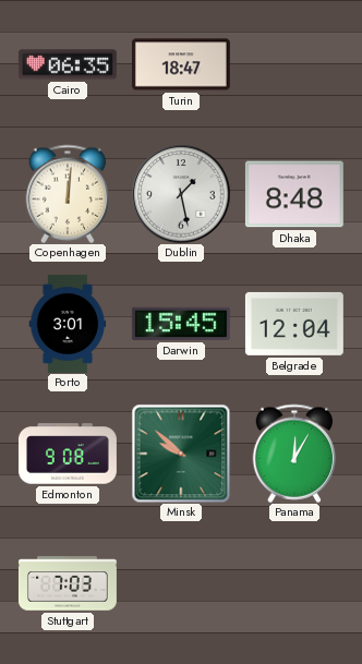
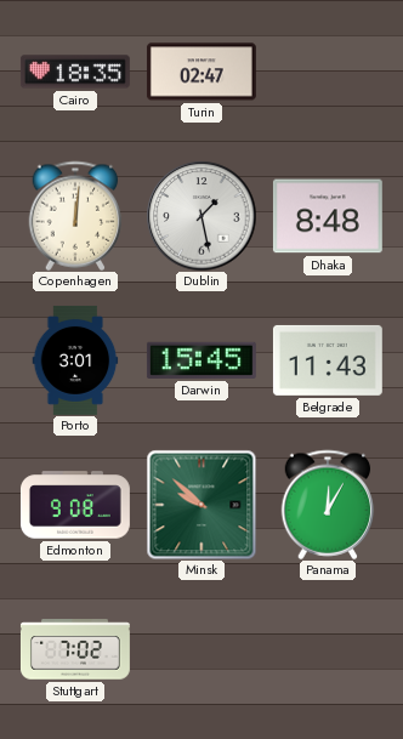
Cairo: 06:35 -> 18:35
Turin: 18:47 -> 02:47
Belgrade: 12:04 -> 11:43
Stuttgart: 7:03 -> 7:02
